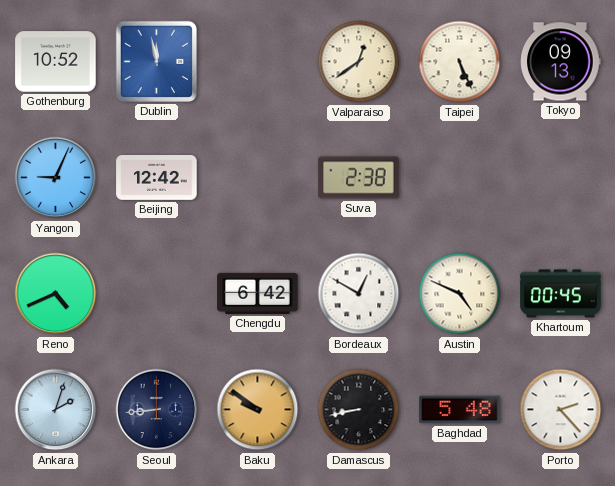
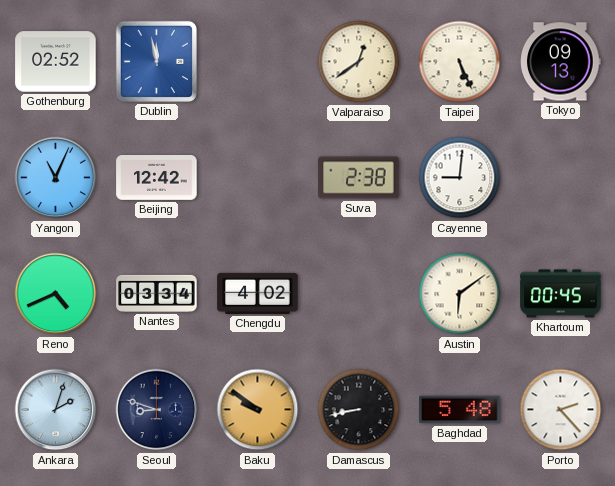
Gothenburg: 10:52 -> 02:52
Yangon: 9:04 -> 11:04
Cayenne: none -> 9:01
Nantes: none -> 03:34
Chengdu: 6:42 -> 4:02
Bordeaux: 12:50 -> none
Austin: 4:49 -> 6:09
Seoul: 8:44 -> 8:48
